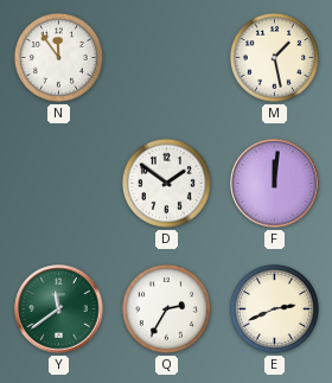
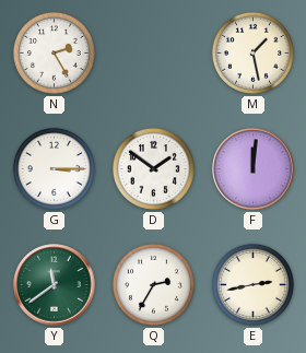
N: 11:54 -> 2:25
G: none -> 3:15
E: 2:41 -> 2:43
